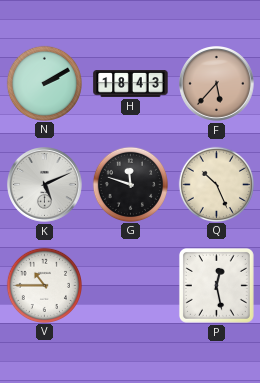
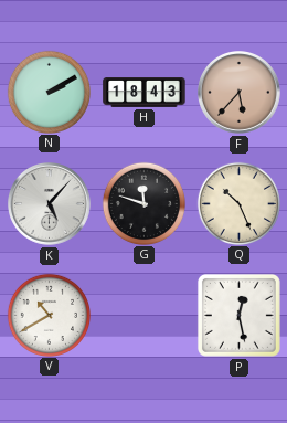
K: 5:11 -> 5:07
V: 10:45 -> 10:40
